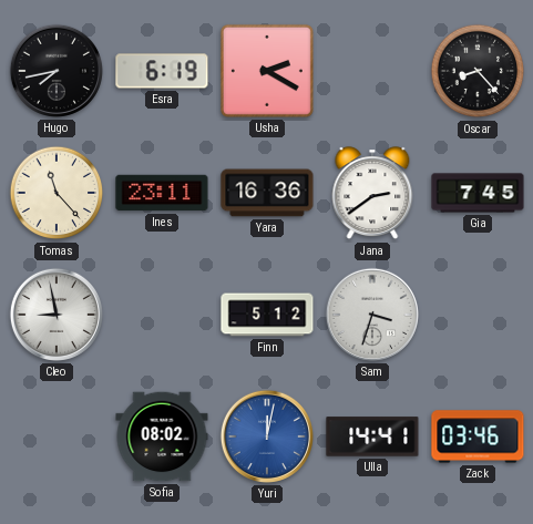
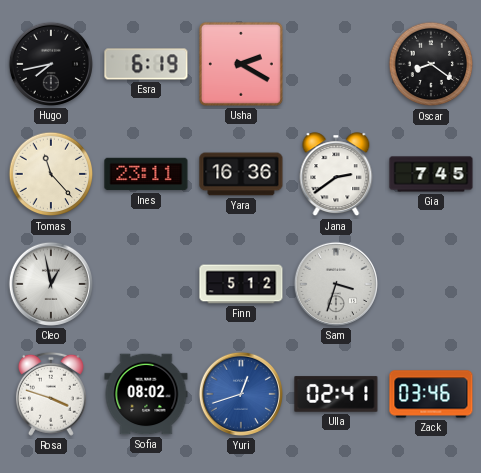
Oscar: 8:23 -> 8:21
Cleo: 8:58 -> 12:58
Rosa: none -> 3:48
Yuri: 12:02 -> 12:42
Ulla: 14:41 -> 02:41
